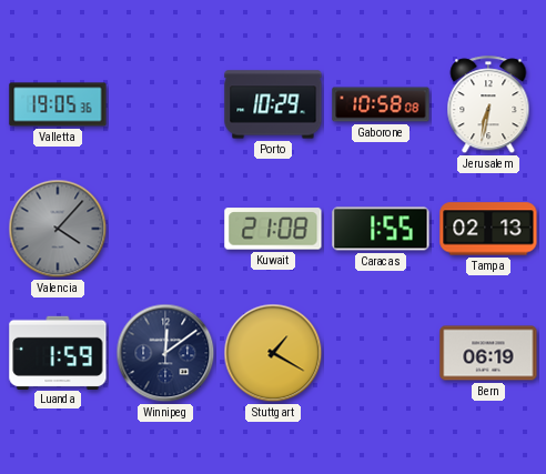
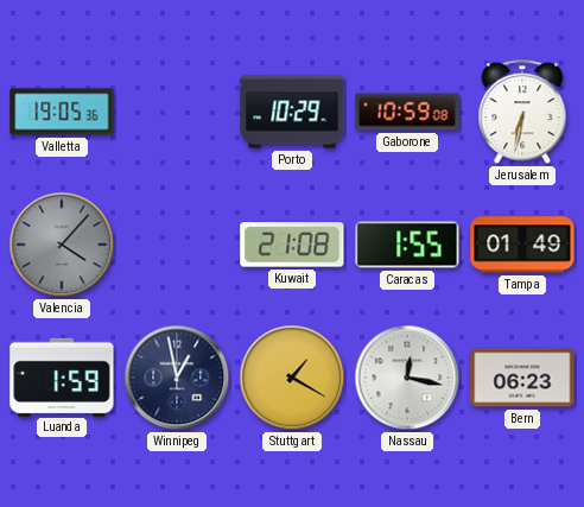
Gaborone: 10:58 -> 10:59
Tampa: 02:13 -> 01:49
Winnipeg: 12:09 -> 12:58
Nassau: none -> 12:17
Bern: 06:19 -> 06:23
